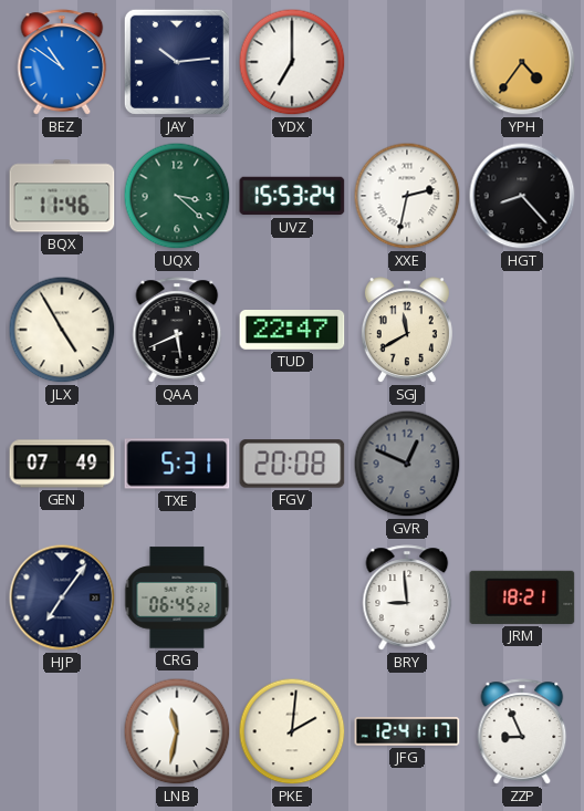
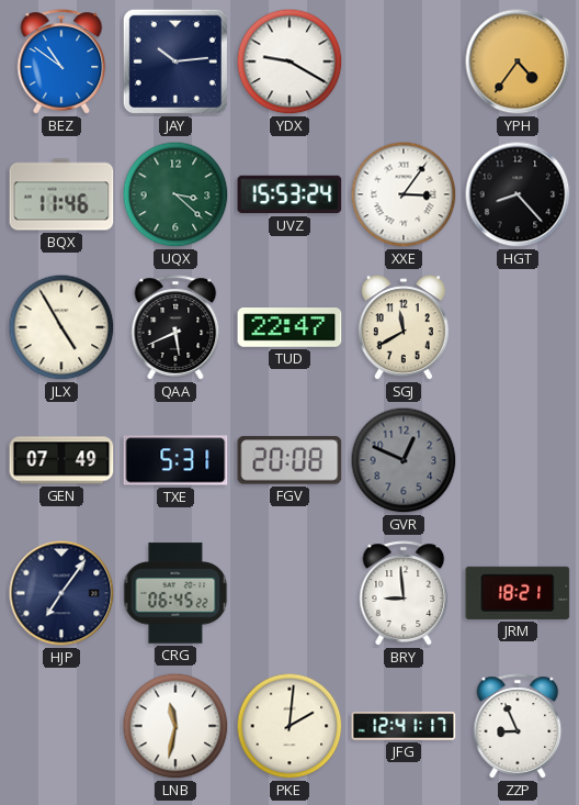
YDX: 7:00 -> 9:20
XXE: 2:32 -> 3:06
